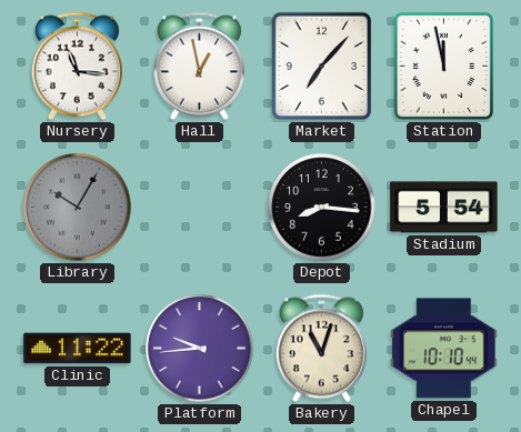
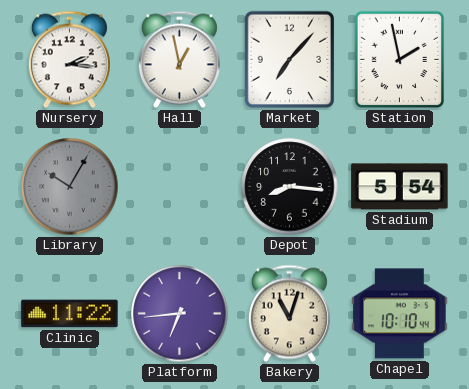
Nursery: 11:16 -> 2:16
Station: 11:58 -> 1:58
Platform: 9:44 -> 6:44
